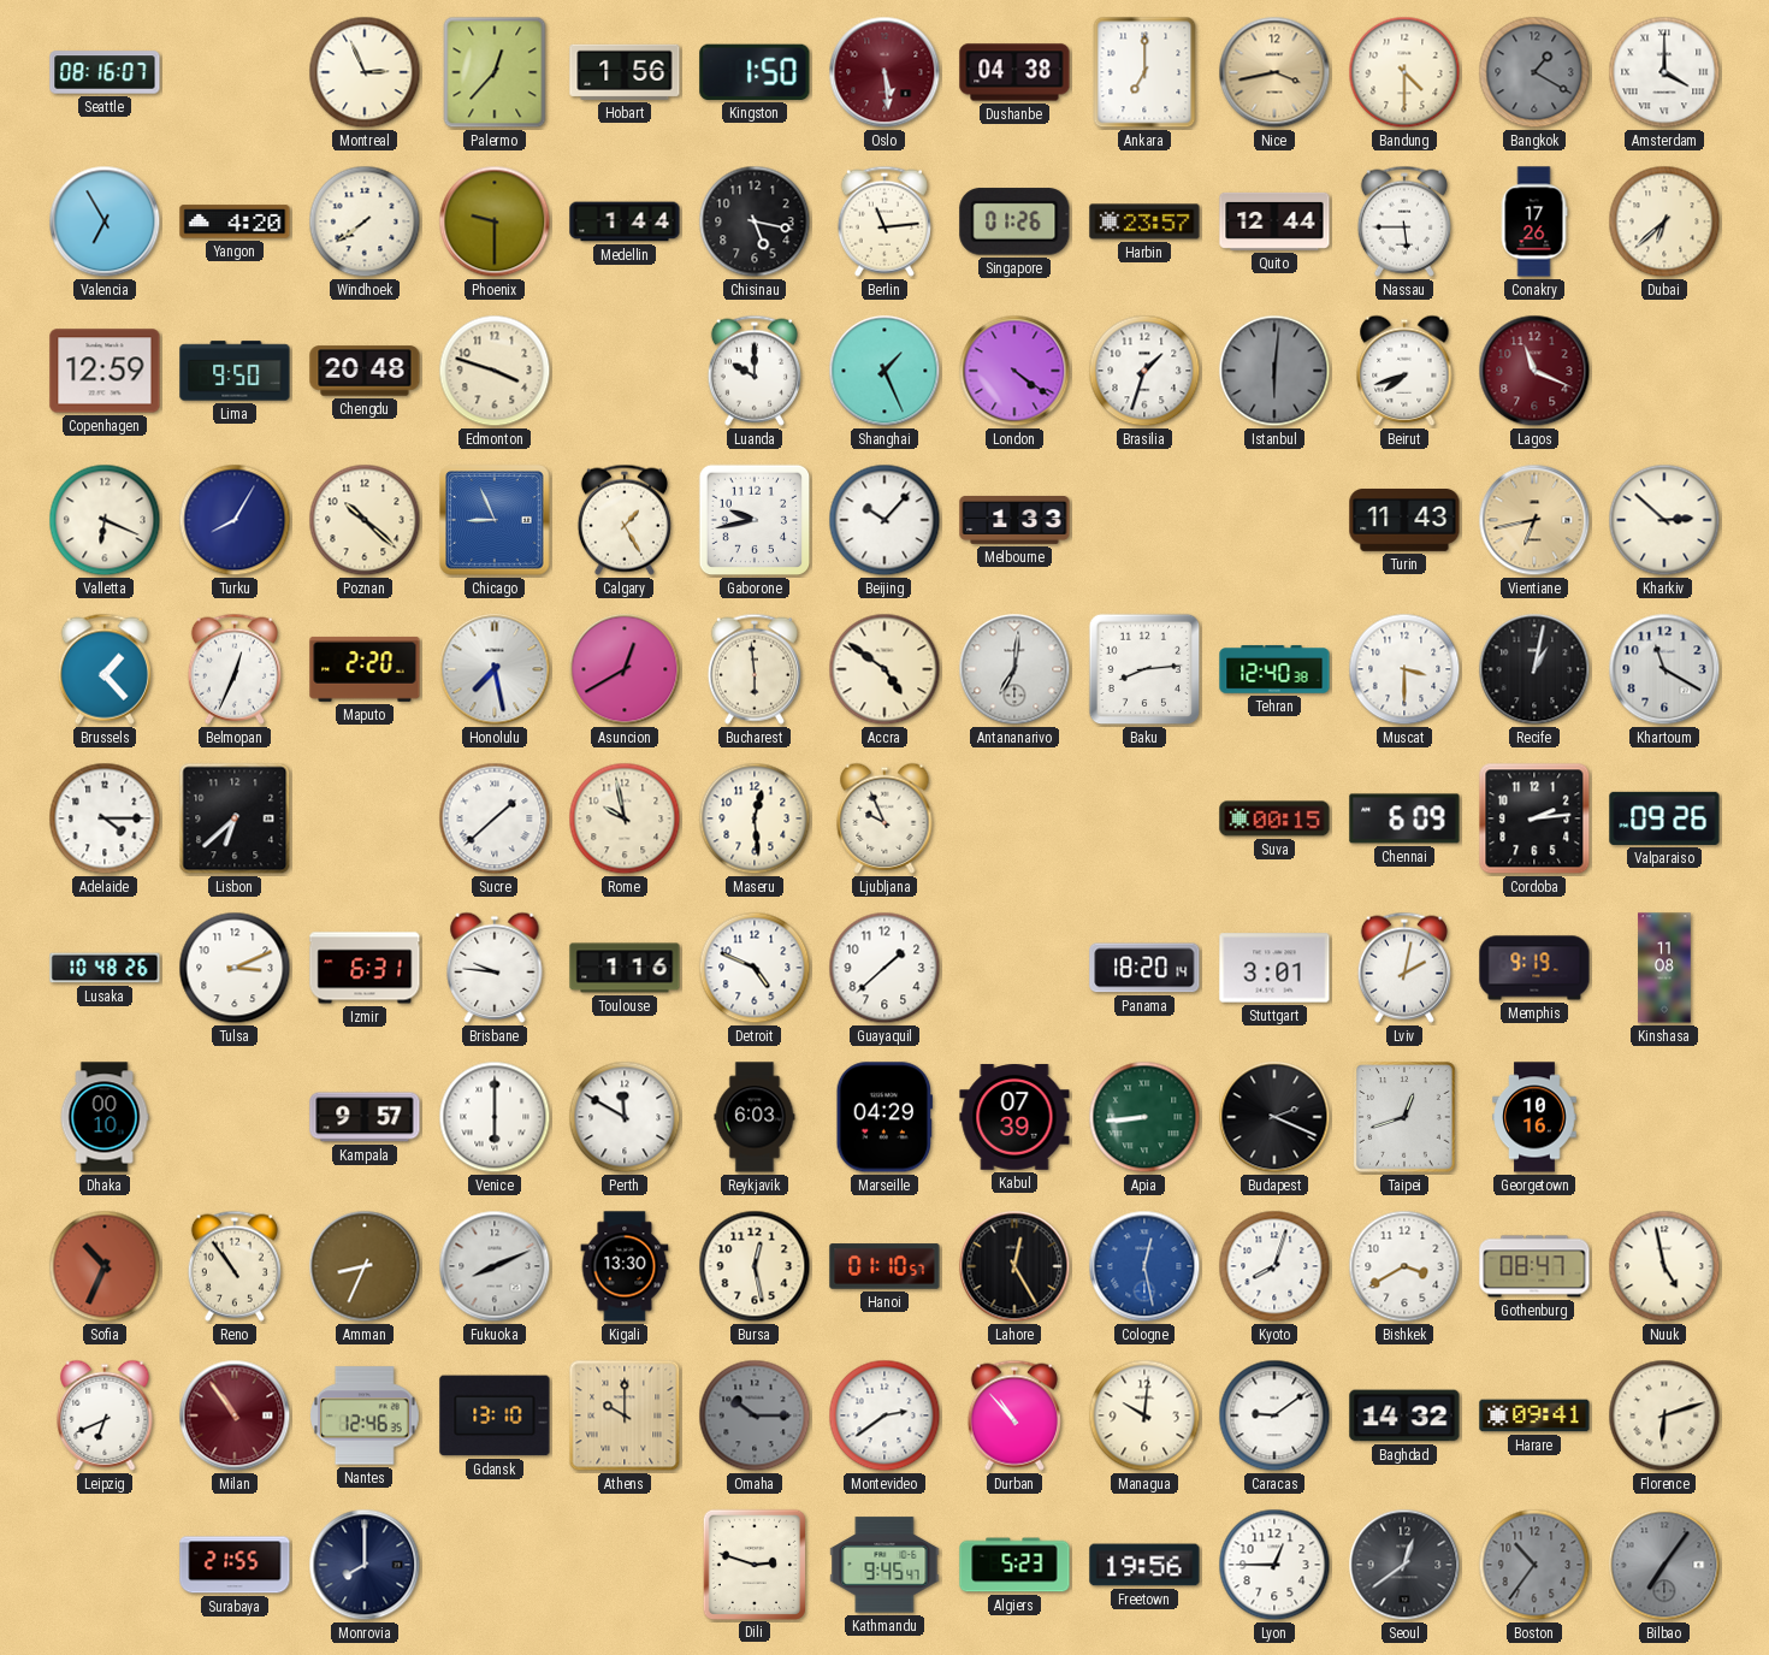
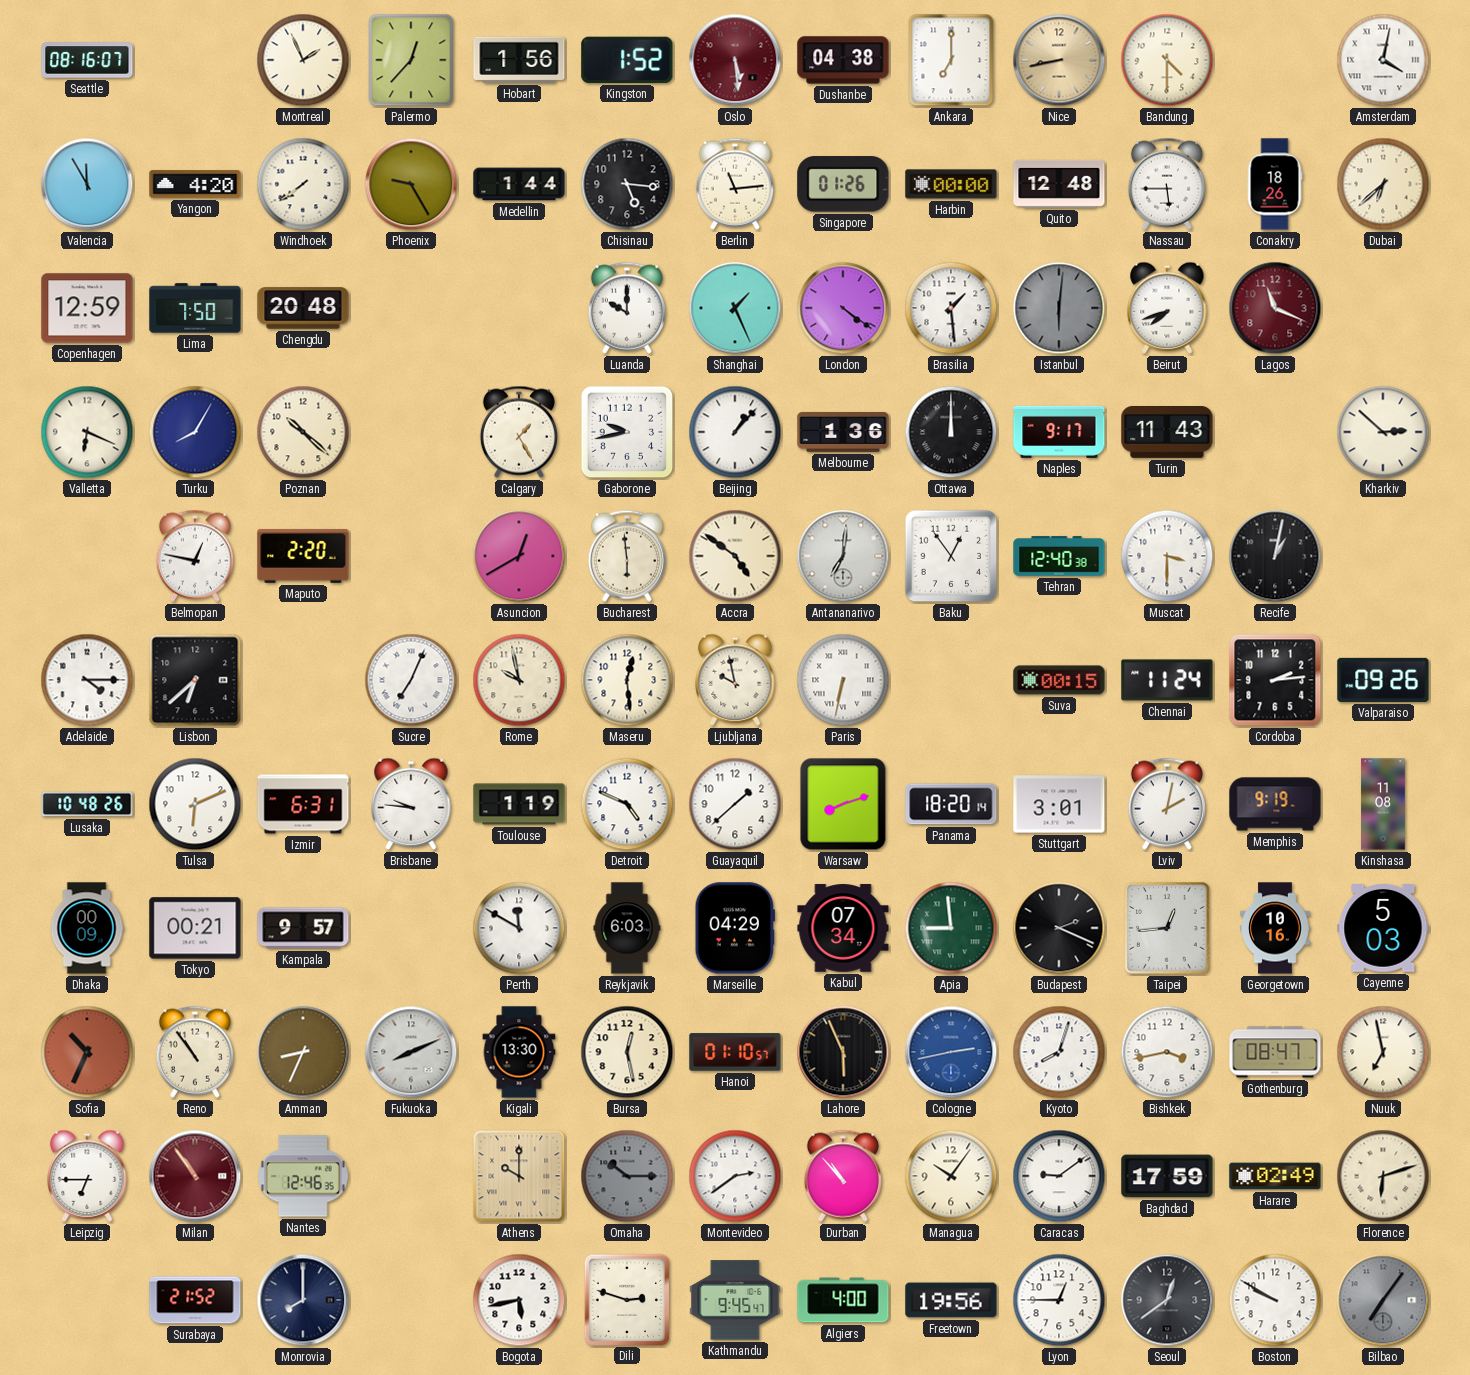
Montreal: 2:56 -> 1:56
Kingston: 1:50 -> 1:52
Nice: 3:43 -> 8:43
Bangkok: 1:20 -> none
Amsterdam: 4:00 -> 4:02
Valencia: 6:55 -> 11:55
Phoenix: 9:30 -> 9:25
Chisinau: 5:17 -> 5:16
Harbin: 23:57 -> 00:00
Quito: 12:44 -> 12:48
Conakry: 17:26 -> 18:26
Lima: 9:50 -> 7:50
Edmonton: 3:48 -> none
Brasilia: 1:33 -> 1:29
Chicago: 8:56 -> none
Beijing: 10:07 -> 1:07
Melbourne: 1:33 -> 1:36
Ottawa: none -> 12:00
Naples: none -> 9:17
Vientiane: 6:43 -> none
Brussels: 1:23 -> none
Belmopan: 12:34 -> 12:47
Honolulu: 7:28 -> none
Baku: 8:14 -> 12:54
Khartoum: 11:20 -> none
Sucre: 1:38 -> 7:04
Ljubljana: 9:56 -> 9:58
Paris: none -> 6:32
Chennai: 6:09 -> 11:24
Tulsa: 3:11 -> 6:11
Toulouse: 1:16 -> 1:19
Warsaw: none -> 8:12
Dhaka: 00:10 -> 00:09
Tokyo: none -> 00:21
Venice: 6:00 -> none
Kabul: 07:39 -> 07:34
Apia: 8:44 -> 8:59
Taipei: 12:42 -> 12:44
Cayenne: none -> 5:03
Lahore: 12:25 -> 5:56
Cologne: 12:28 -> 2:43
Bishkek: 3:40 -> 3:43
Nuuk: 4:58 -> 6:58
Leipzig: 6:41 -> 6:45
Gdansk: 13:10 -> none
Managua: 10:01 -> 10:06
Baghdad: 14:32 -> 17:59
Harare: 09:41 -> 02:49
Surabaya: 21:55 -> 21:52
Bogota: none -> 5:43
Algiers: 5:23 -> 4:00
Boston: 10:36 -> 9:50
Boston dial: grey -> white
